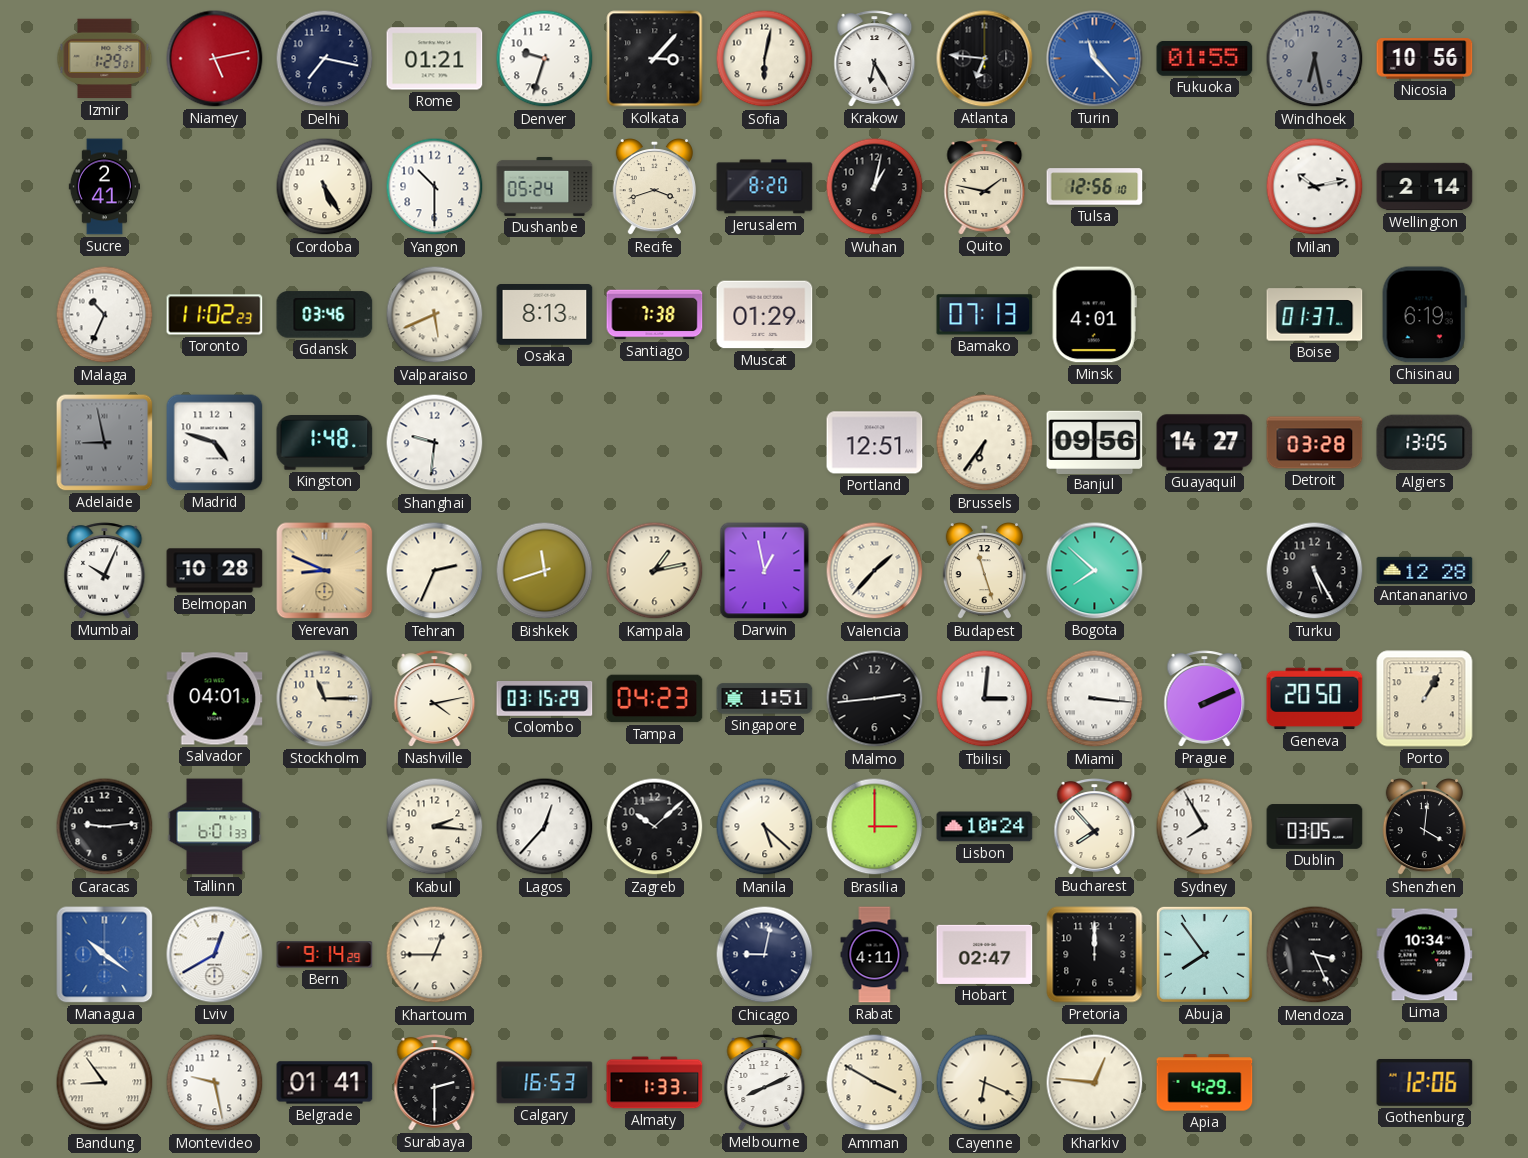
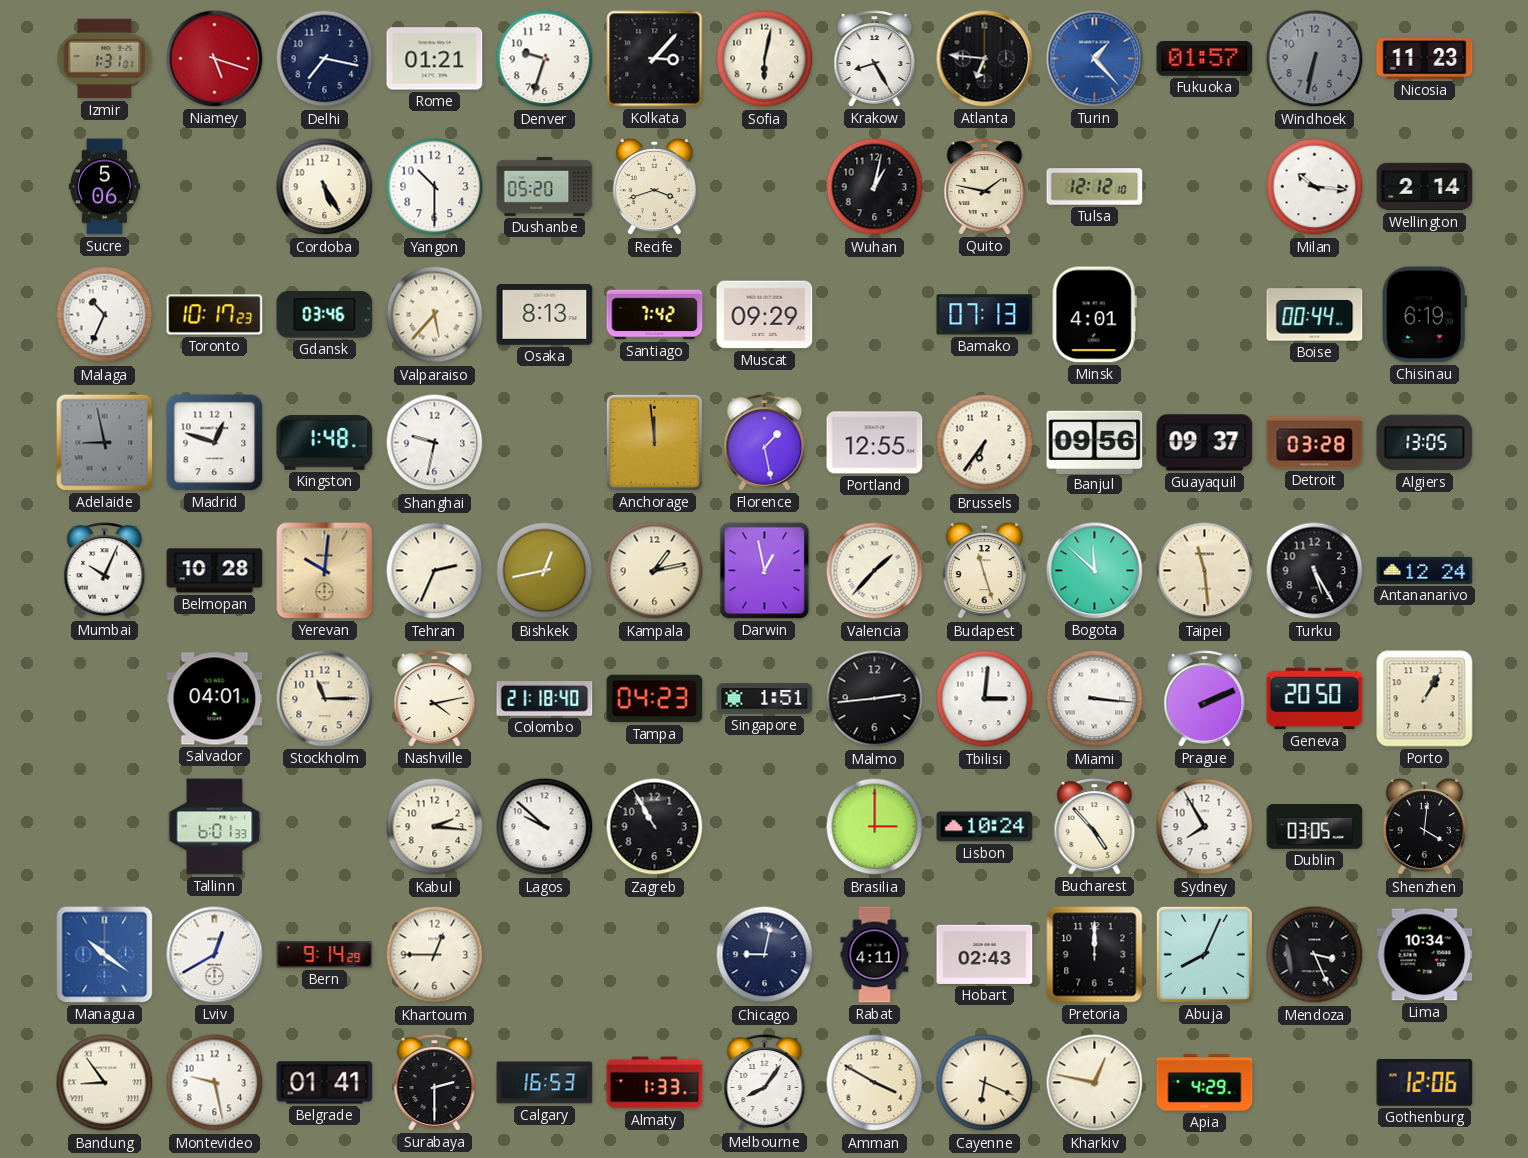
Izmir: 1:29 -> 1:31
Niamey: 5:13 -> 5:18
Krakow: 6:25 -> 8:25
Turin: 11:23 -> 1:23
Fukuoka: 01:55 -> 01:57
Windhoek: 6:28 -> 6:32
Nicosia: 10:56 -> 11:23
Sucre: 2:41 -> 5:06
Dushanbe: 05:24 -> 05:20
Jerusalem: 8:20 -> none
Tulsa: 12:56 -> 12:12
Milan: 10:13 -> 10:16
Toronto: 11:02 -> 10:17
Valparaiso: 5:41 -> 5:37
Santiago: 7:38 -> 7:42
Muscat: 01:29 -> 09:29
Boise: 01:37 -> 00:44
Madrid: 4:48 -> 12:48
Shanghai: 9:31 -> 9:32
Anchorage: none -> 11:59
Florence: none -> 1:28
Portland: 12:51 -> 12:55
Guayaquil: 14:27 -> 09:37
Yerevan: 8:49 -> 10:01
Bishkek: 11:42 -> 12:43
Bogota: 7:52 -> 11:52
Taipei: none -> 11:29
Antananarivo: 12:28 -> 12:24
Colombo: 03:15 -> 21:18
Caracas: 9:14 -> none
Lagos: 12:37 -> 9:52
Zagreb: 10:08 -> 10:55
Manila: 5:22 -> none
Bucharest: 7:53 -> 4:53
Hobart: 02:47 -> 02:43
Abuja: 7:54 -> 8:04
Melbourne: 8:11 -> 8:06
Kharkiv: 12:46 -> 12:47
